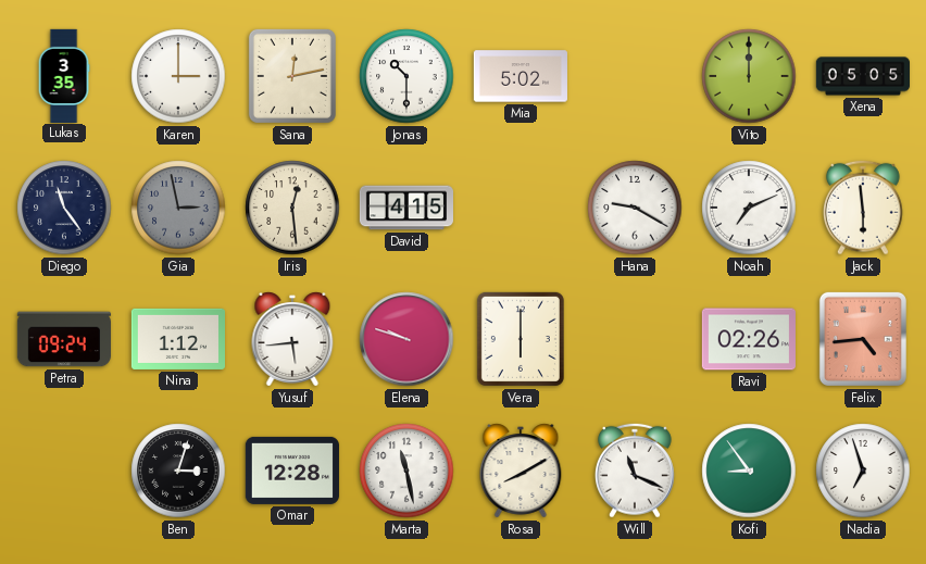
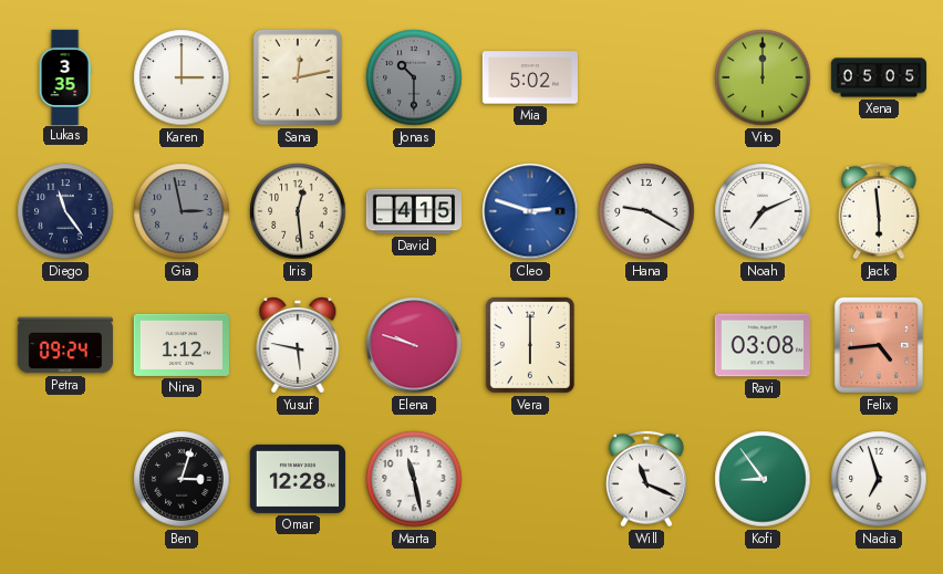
Jonas dial: white -> grey
Cleo: none -> 2:48
Yusuf: 5:44 -> 5:47
Ravi: 02:26 -> 03:08
Rosa: 8:10 -> none
